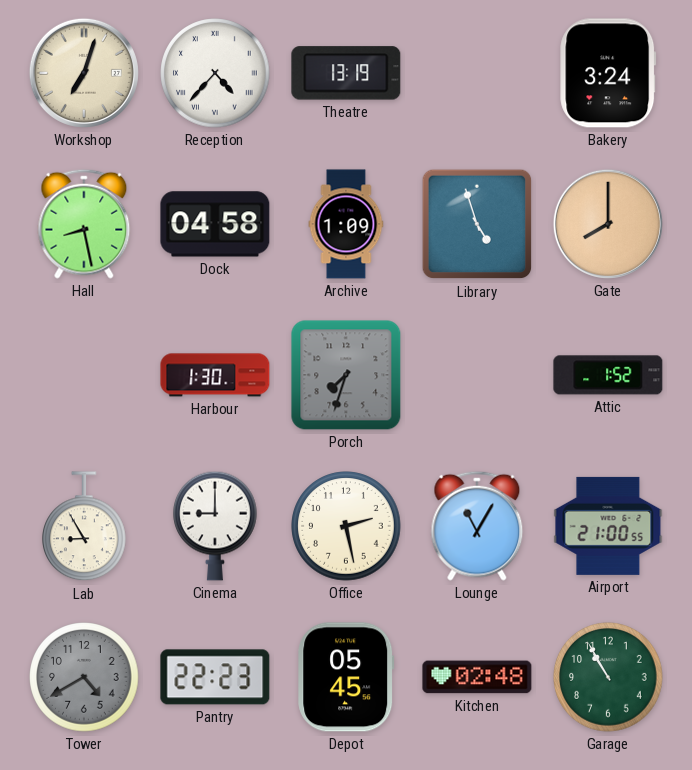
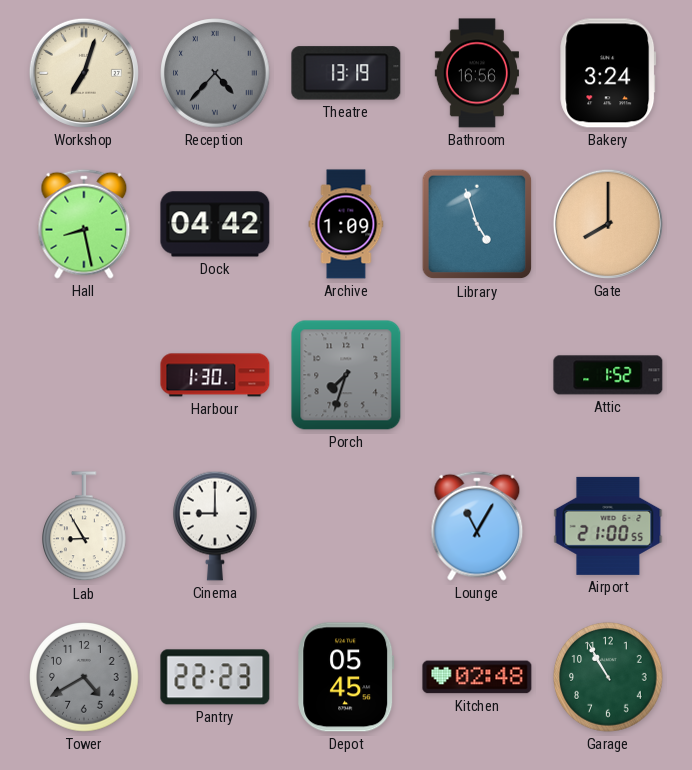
Reception dial: white -> grey
Bathroom: none -> 16:56
Dock: 04:58 -> 04:42
Office: 2:28 -> none
